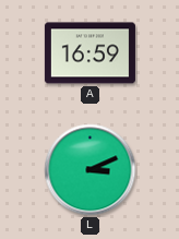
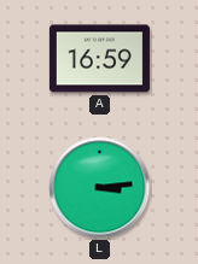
L: 3:11 -> 3:14
